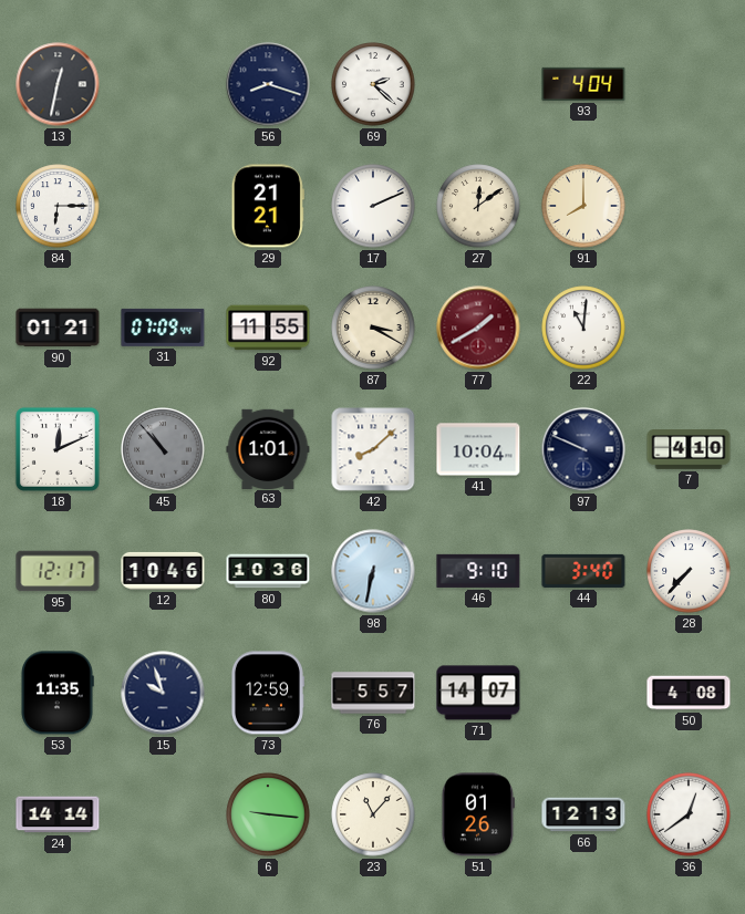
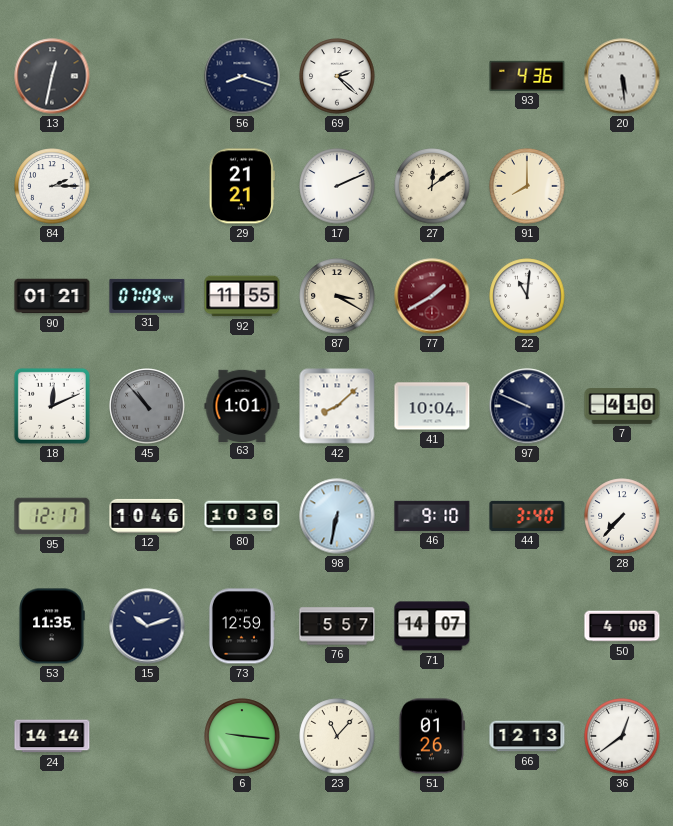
93: 4:04 -> 4:36
20: none -> 5:29
84: 6:15 -> 2:15
15: 9:57 -> 10:12
